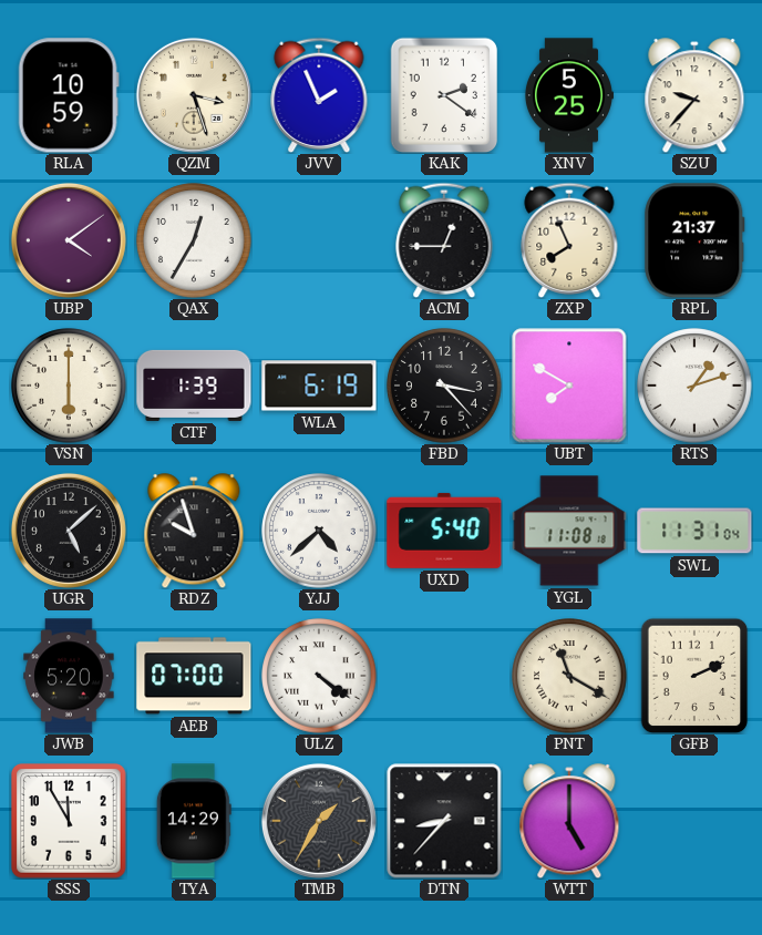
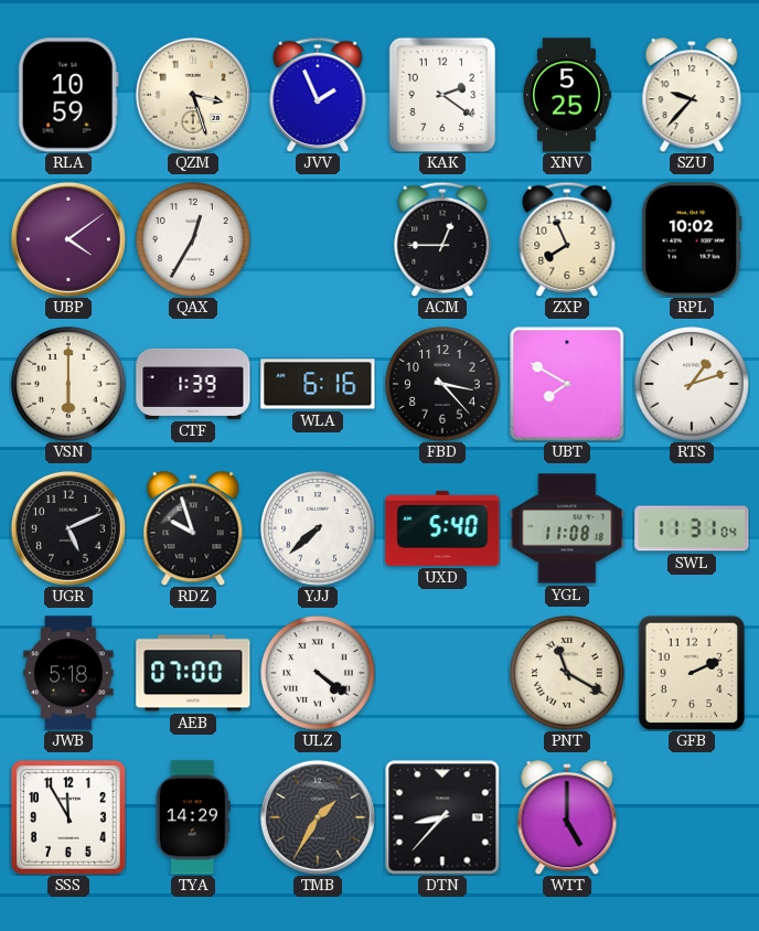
RPL: 21:37 -> 10:02
WLA: 6:19 -> 6:16
UGR: 5:08 -> 5:11
YJJ: 4:38 -> 7:38
JWB: 5:20 -> 5:18
